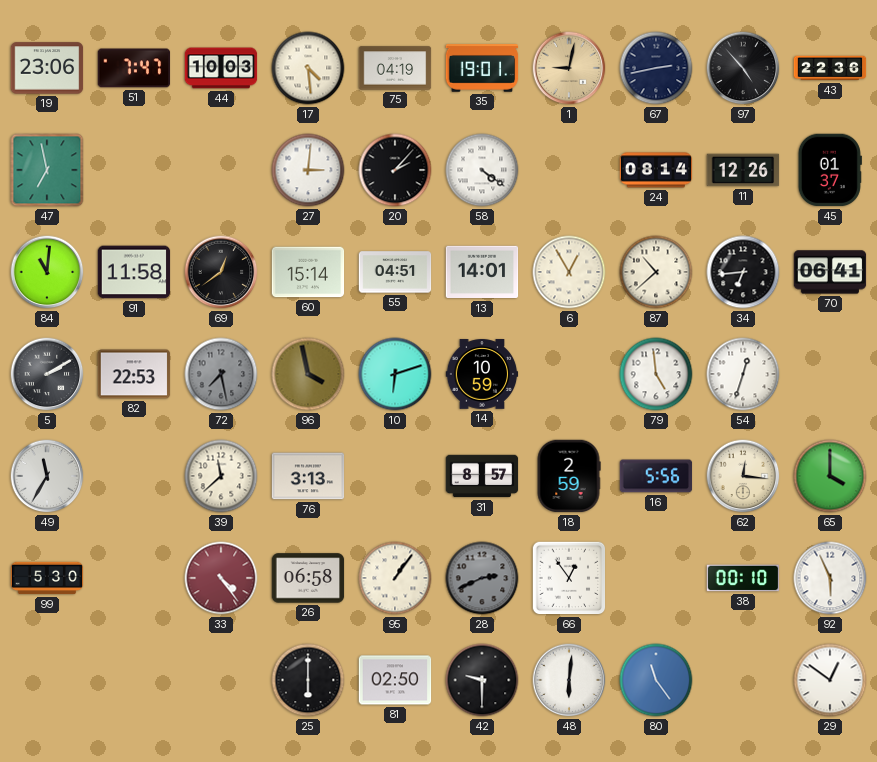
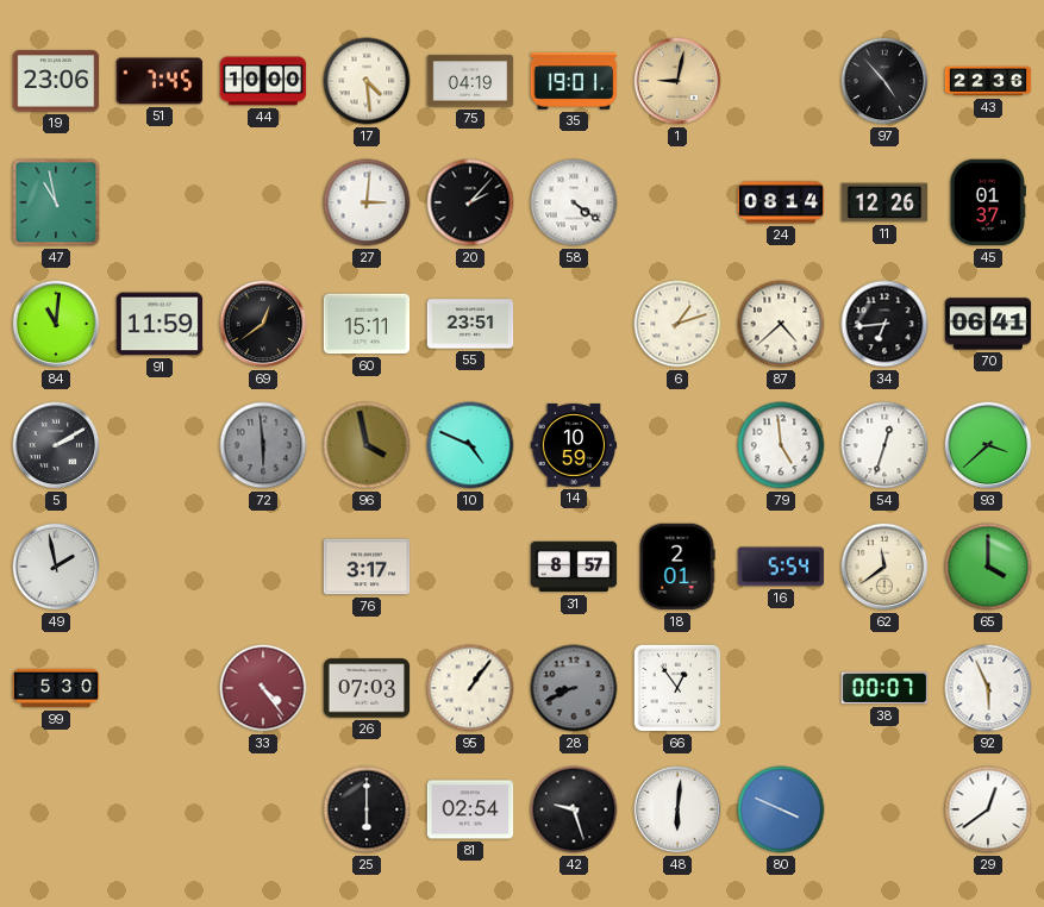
51: 7:47 -> 7:45
44: 10:03 -> 10:00
67: 2:43 -> none
47: 6:58 -> 10:58
91: 11:58 -> 11:59
60: 15:14 -> 15:11
55: 04:51 -> 23:51
13: 14:01 -> none
6: 12:55 -> 1:12
87: 10:38 -> 4:38
82: 22:53 -> none
72: 7:28 -> 5:59
10: 6:12 -> 4:49
93: none -> 3:38
49: 11:35 -> 1:58
39: 11:38 -> none
76: 3:13 -> 3:17
18: 2:59 -> 2:01
16: 5:56 -> 5:54
62: 12:16 -> 11:39
26: 06:58 -> 07:03
28: 2:41 -> 8:41
38: 00:10 -> 00:07
81: 02:50 -> 02:54
42: 9:30 -> 9:27
80: 11:24 -> 3:49
29: 12:51 -> 12:39
